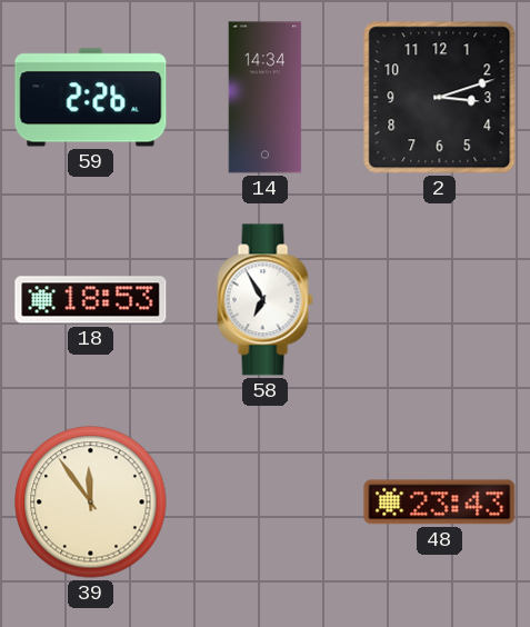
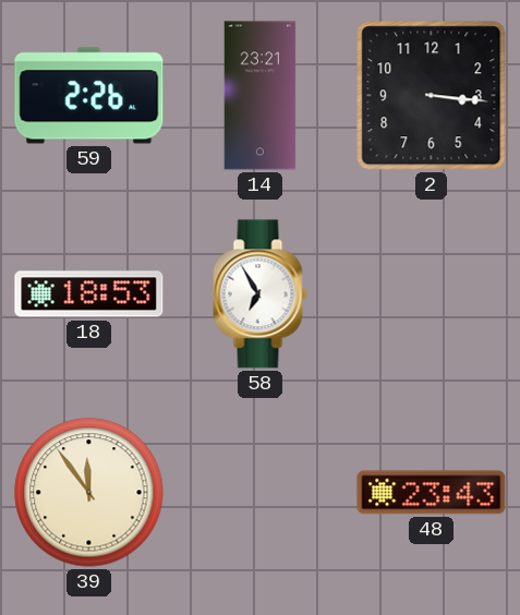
14: 14:34 -> 23:21
2: 3:12 -> 3:16
